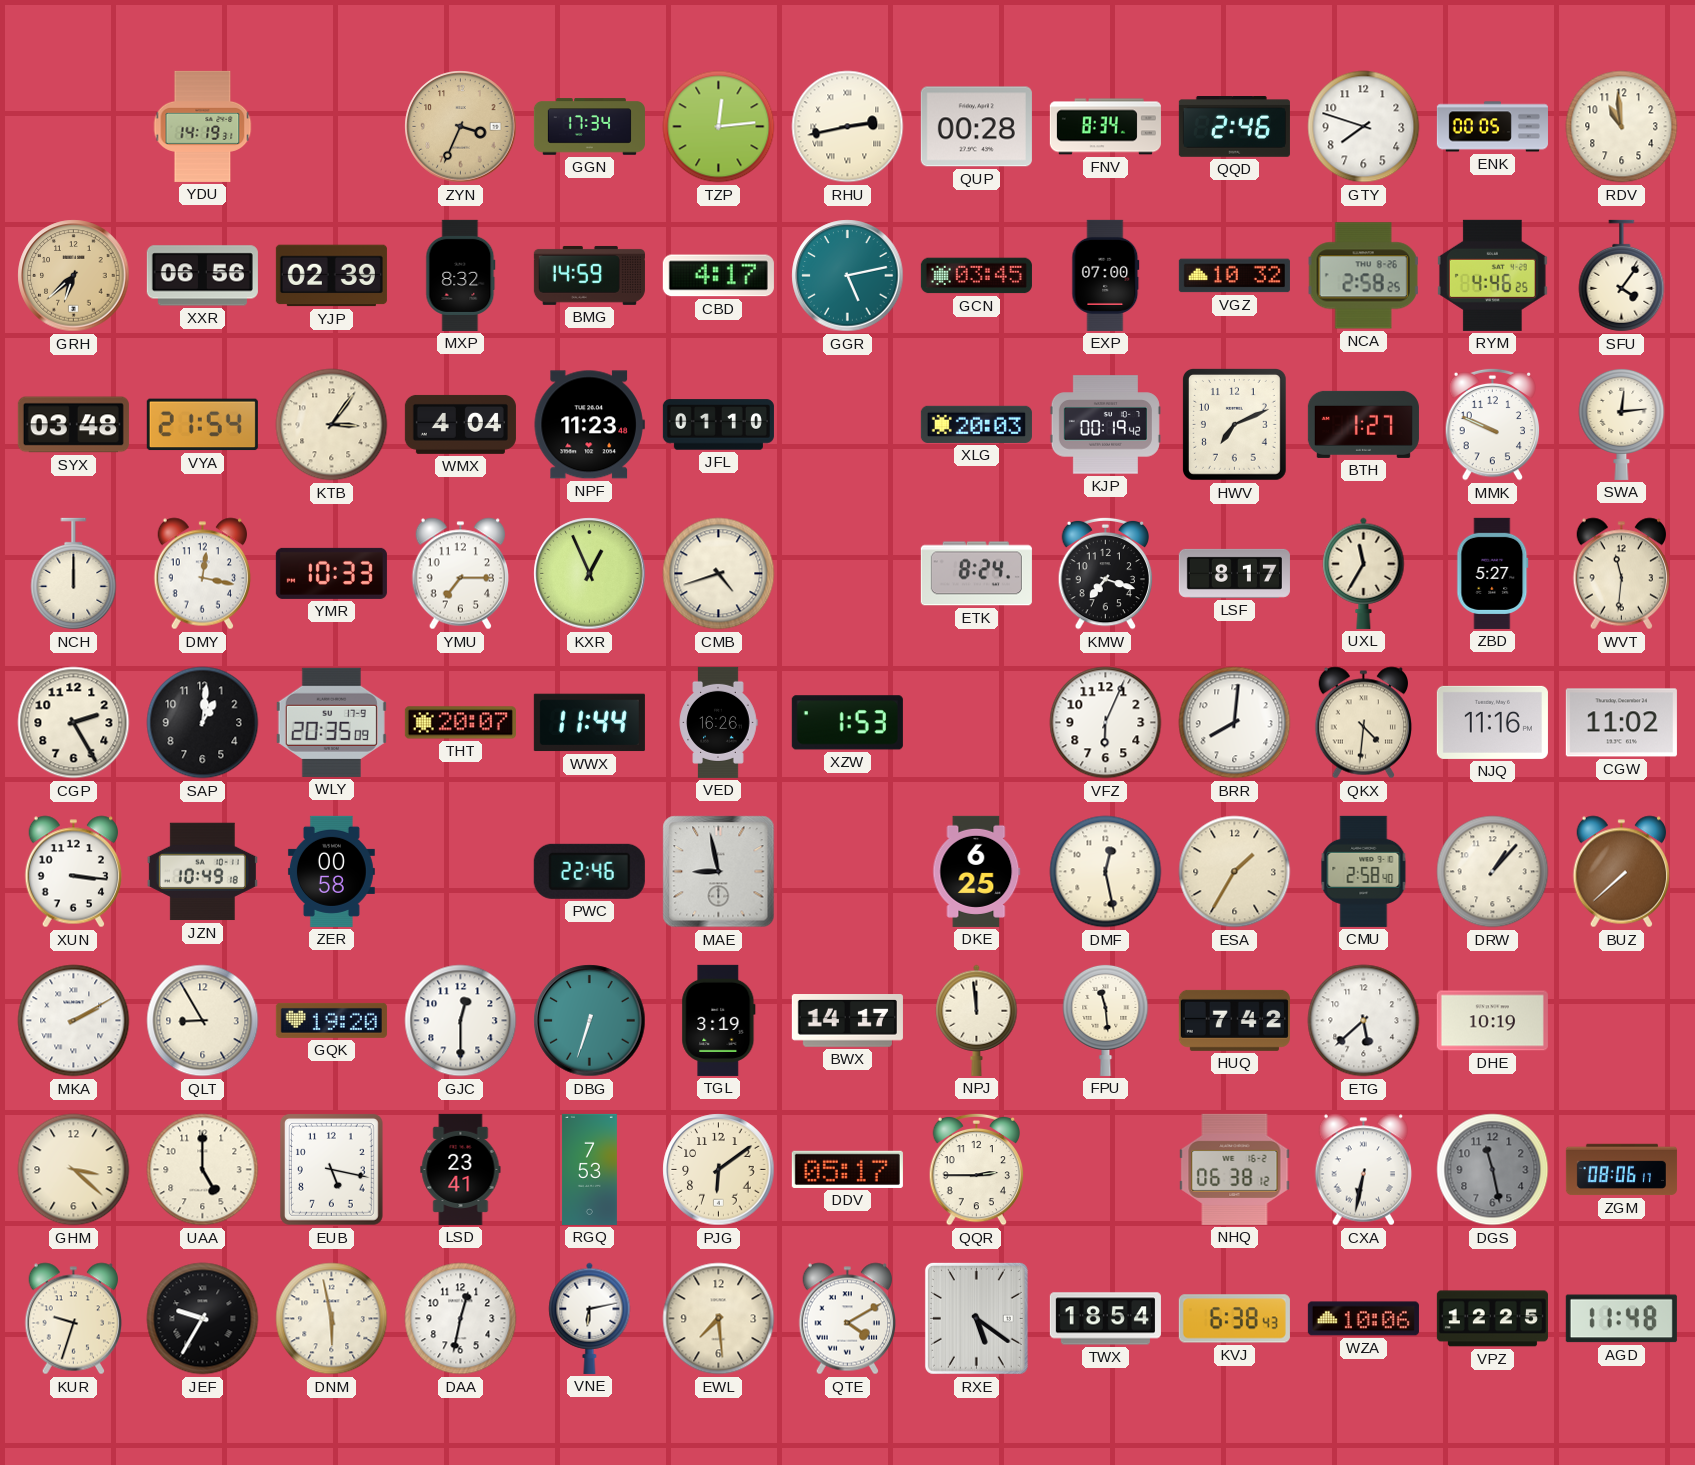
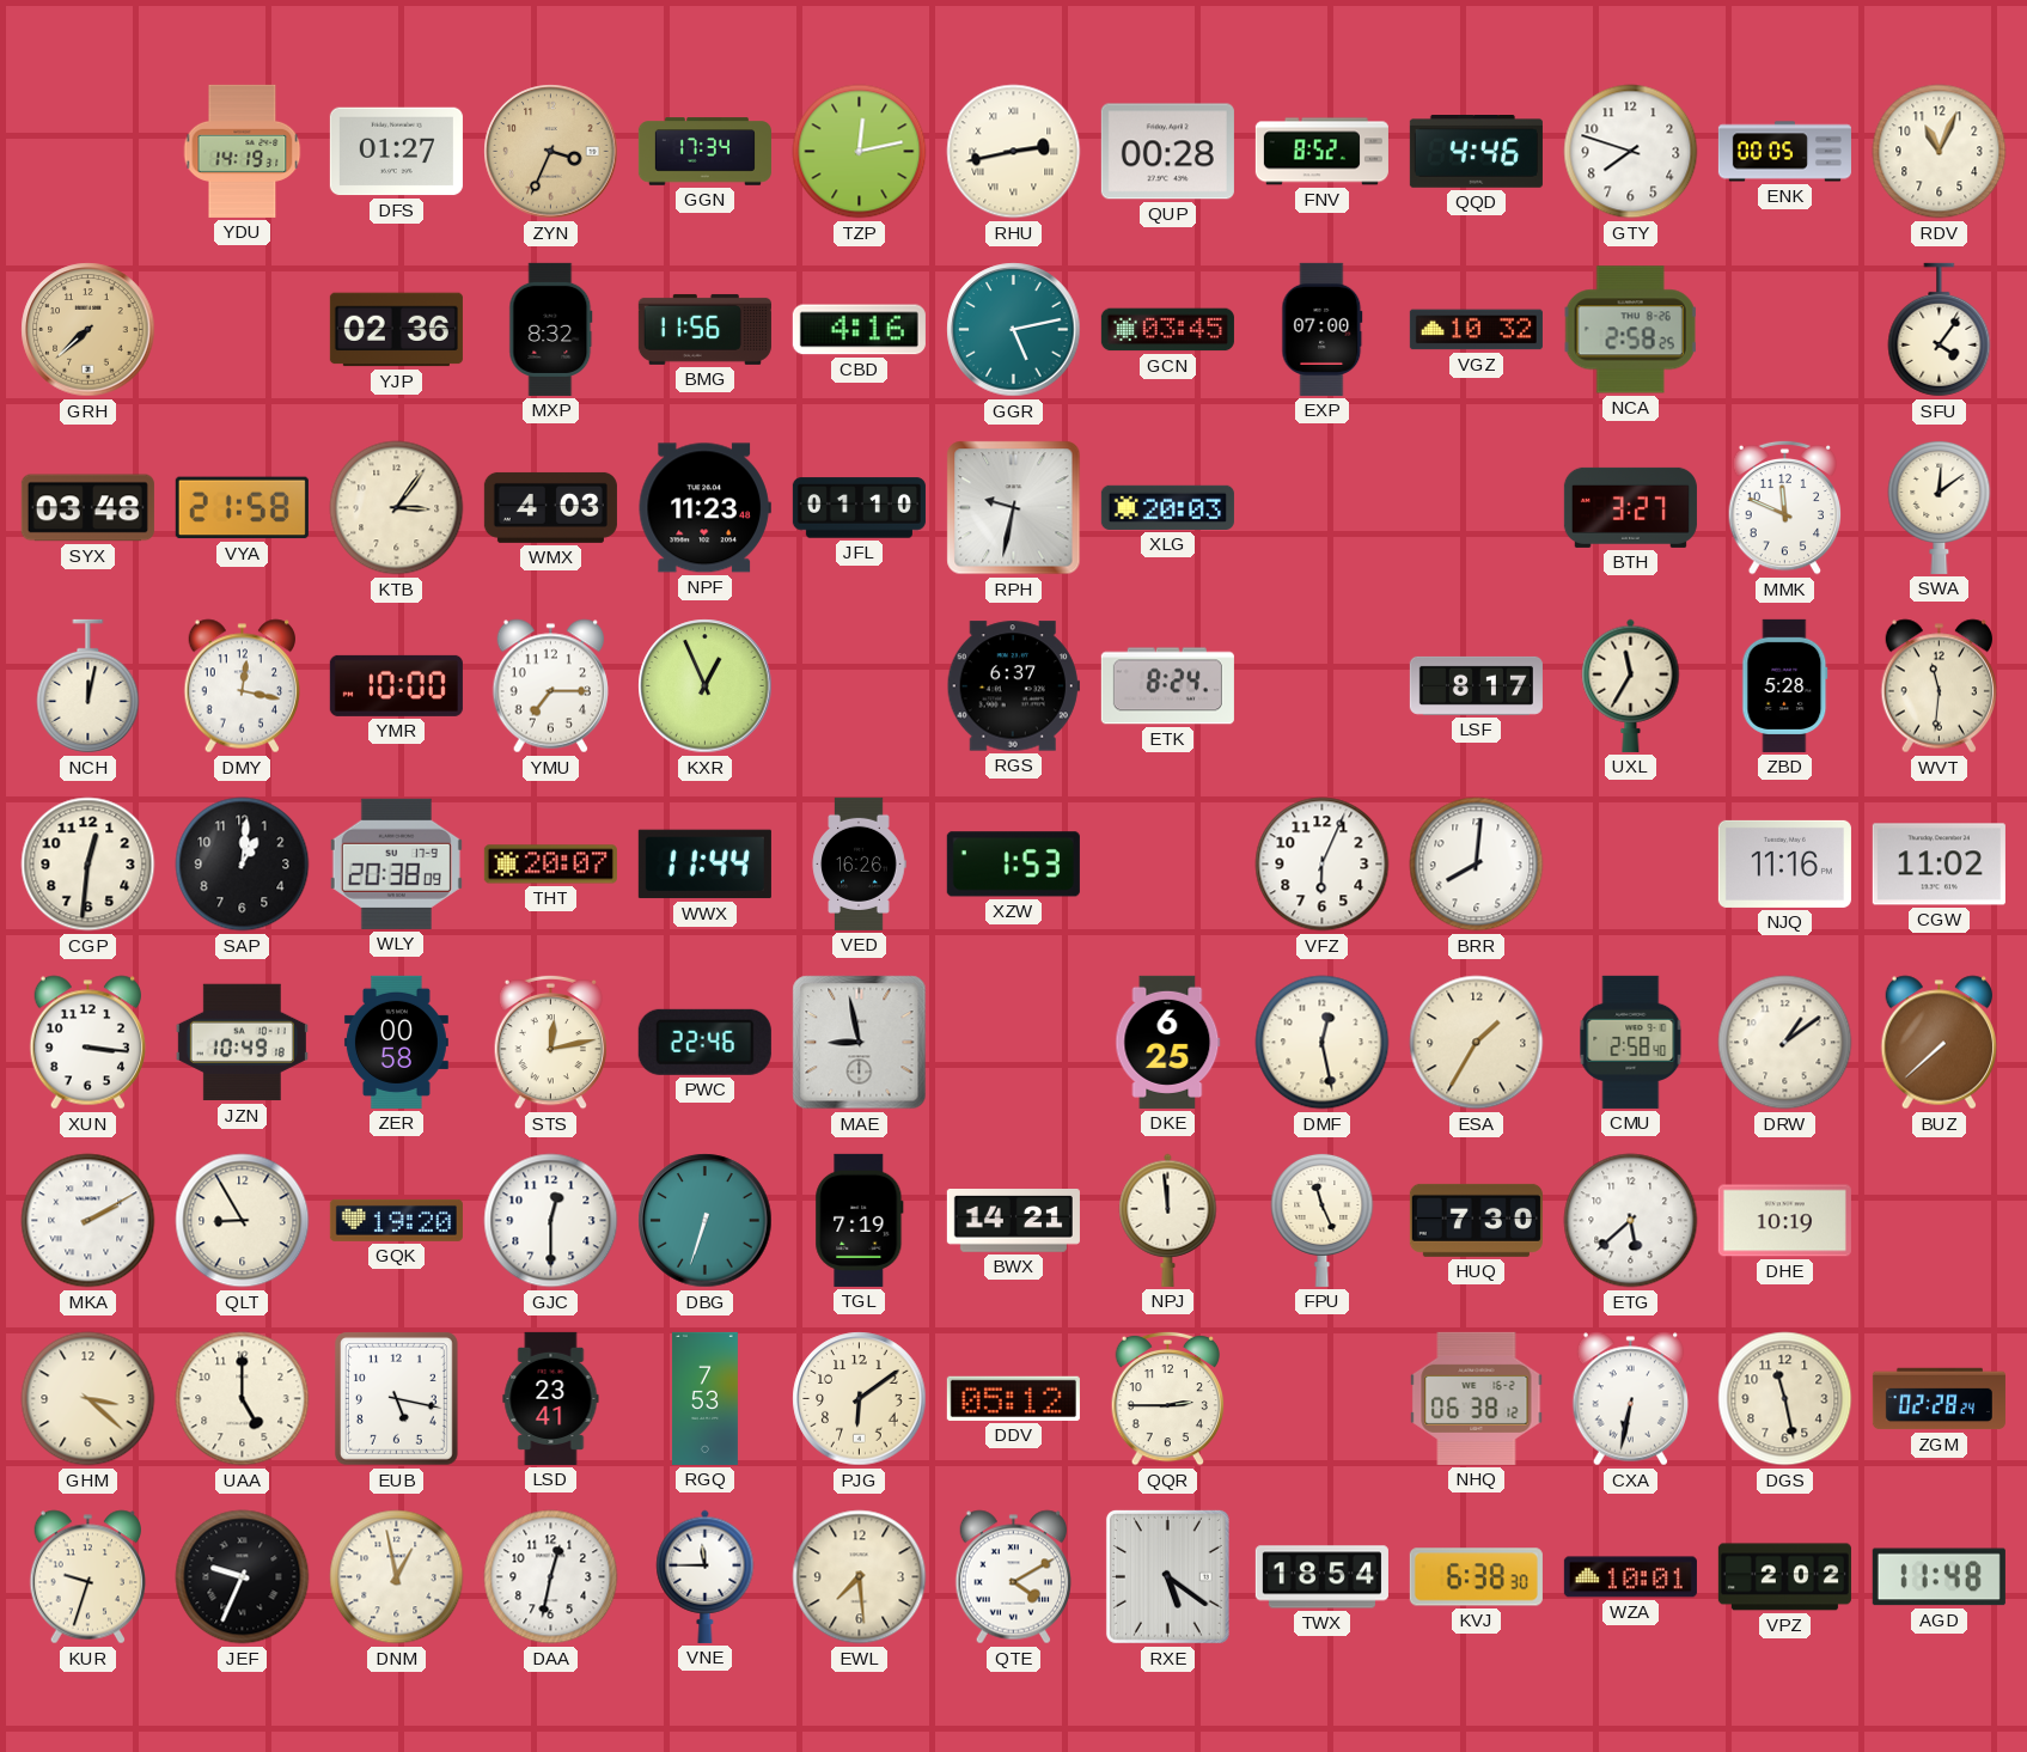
DFS: none -> 01:27
TZP: 12:14 -> 12:13
FNV: 8:34 -> 8:52
QQD: 2:46 -> 4:46
RDV: 10:59 -> 11:04
GRH: 6:38 -> 7:38
XXR: 06:56 -> none
YJP: 02:39 -> 02:36
BMG: 14:59 -> 11:56
CBD: 4:17 -> 4:16
RYM: 4:46 -> none
VYA: 21:54 -> 21:58
WMX: 4:04 -> 4:03
RPH: none -> 9:32
KJP: 00:19 -> none
HWV: 7:11 -> none
BTH: 1:27 -> 3:27
MMK: 9:49 -> 11:49
SWA: 12:14 -> 12:09
NCH: 12:00 -> 12:02
YMR: 10:33 -> 10:00
CMB: 4:42 -> none
RGS: none -> 6:37
KMW: 7:18 -> none
ZBD: 5:27 -> 5:28
CGP: 2:25 -> 12:31
WLY: 20:35 -> 20:38
QKX: 4:31 -> none
STS: none -> 12:13
DRW: 1:07 -> 1:09
TGL: 3:19 -> 7:19
BWX: 14:17 -> 14:21
FPU: 11:29 -> 11:26
HUQ: 7:42 -> 7:30
DDV: 05:17 -> 05:12
DGS dial: grey -> cream
ZGM: 08:06 -> 02:28
JEF: 9:35 -> 9:34
DNM: 5:58 -> 12:58
VNE: 6:13 -> 11:45
KVJ: 6:38:43 -> 6:38:30
WZA: 10:06 -> 10:01
VPZ: 12:25 -> 2:02
